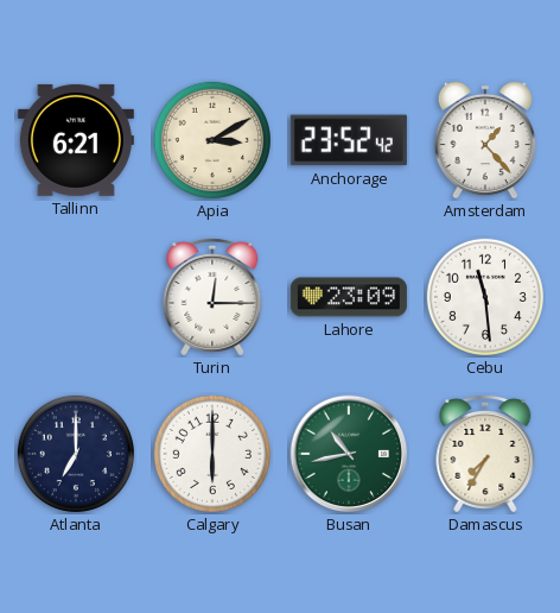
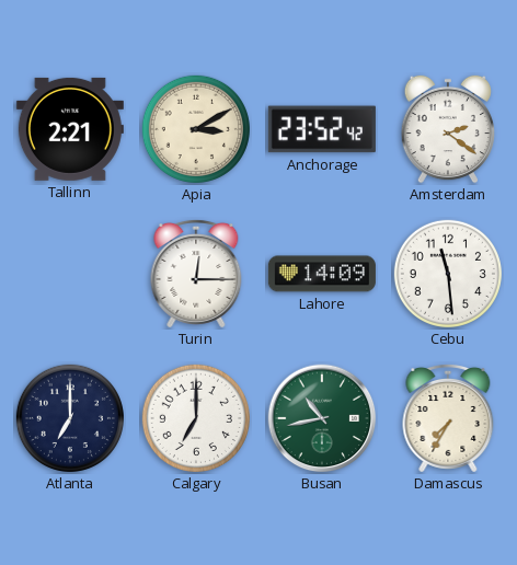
Tallinn: 6:21 -> 2:21
Amsterdam: 1:23 -> 2:21
Lahore: 23:09 -> 14:09
Calgary: 6:00 -> 7:00
